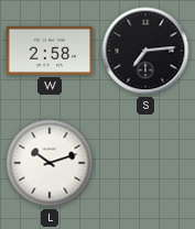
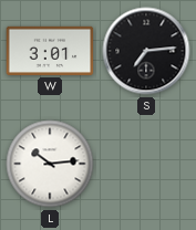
W: 2:58 -> 3:01
L: 10:12 -> 10:14
